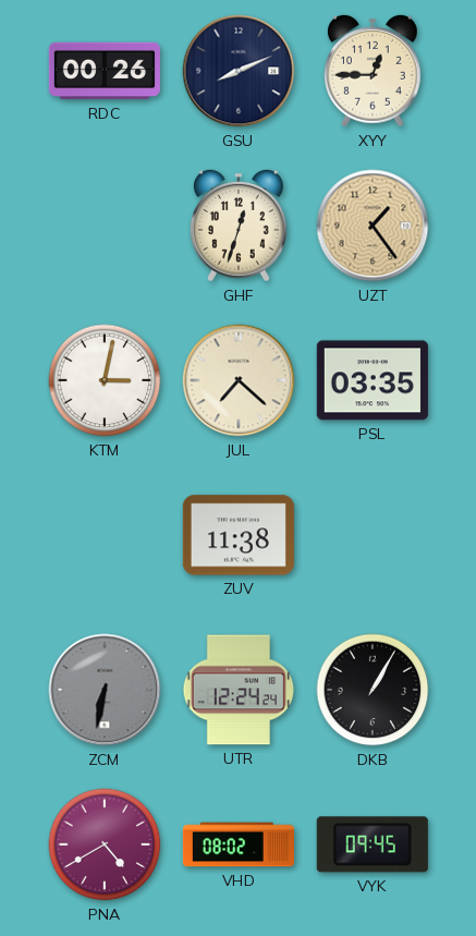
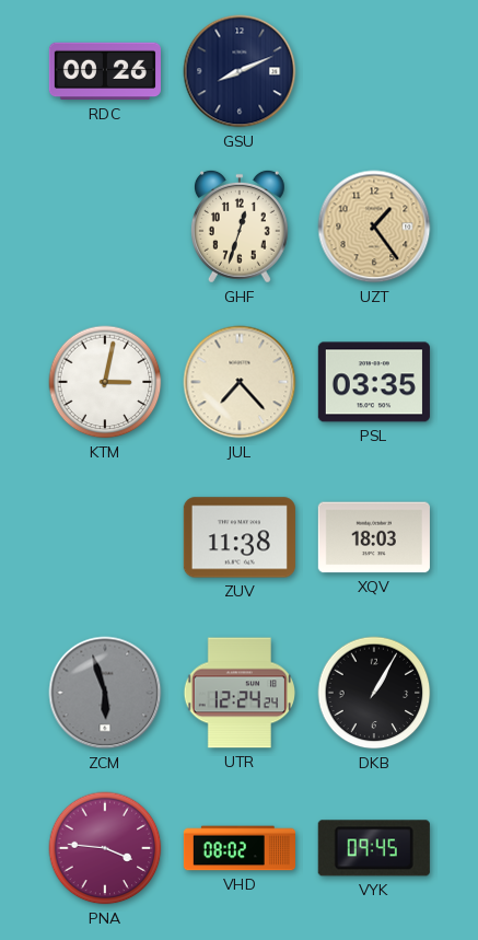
XYY: 12:45 -> none
JUL: 7:22 -> 7:23
XQV: none -> 18:03
ZCM: 6:32 -> 5:57
PNA: 4:40 -> 3:46
